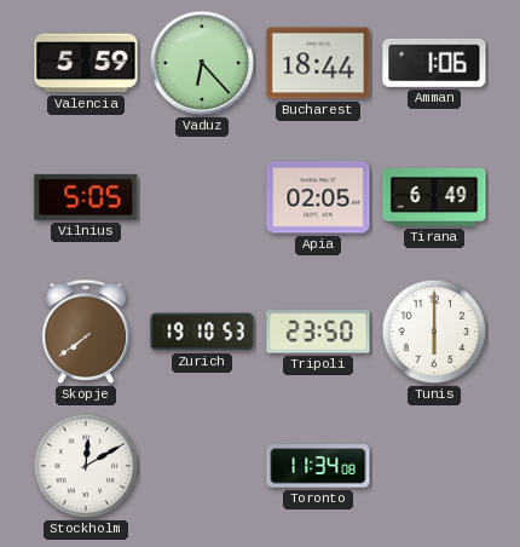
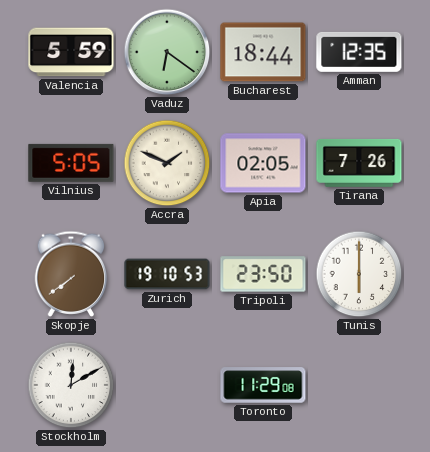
Vaduz: 6:23 -> 6:21
Amman: 1:06 -> 12:35
Accra: none -> 1:49
Tirana: 6:49 -> 7:26
Toronto: 11:34 -> 11:29
